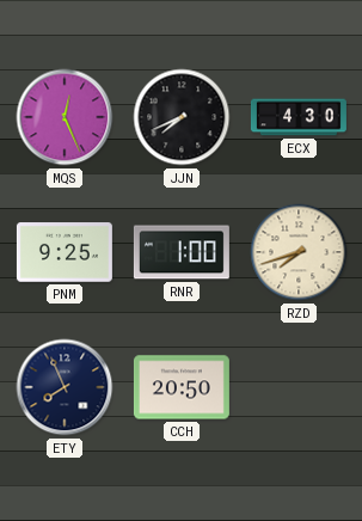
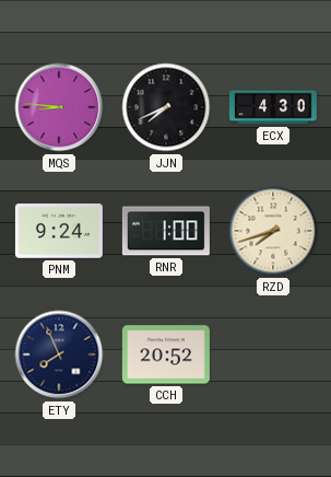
MQS: 12:26 -> 8:46
PNM: 9:25 -> 9:24
CCH: 20:50 -> 20:52
